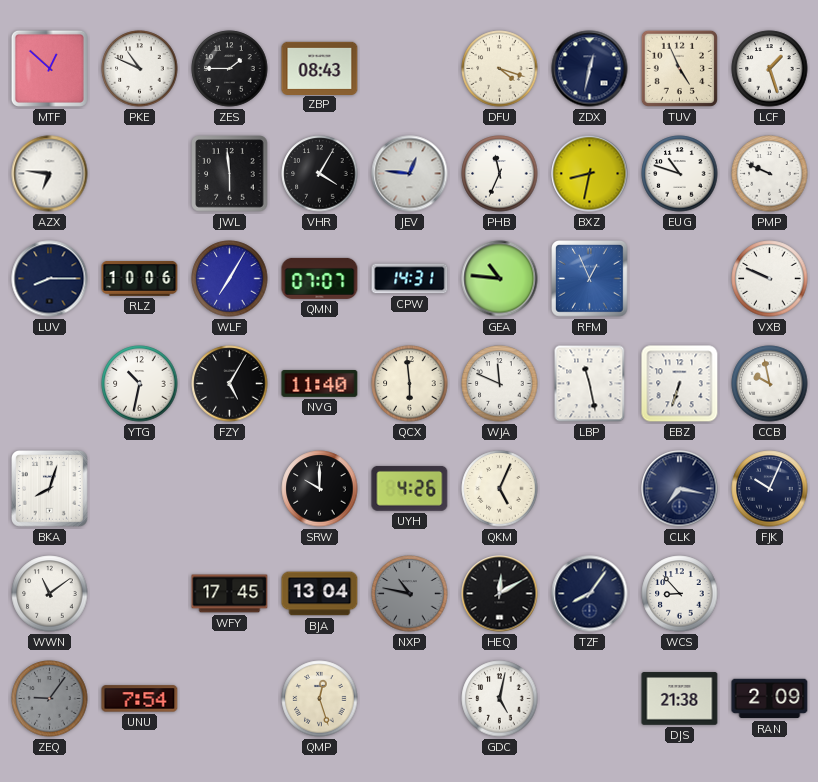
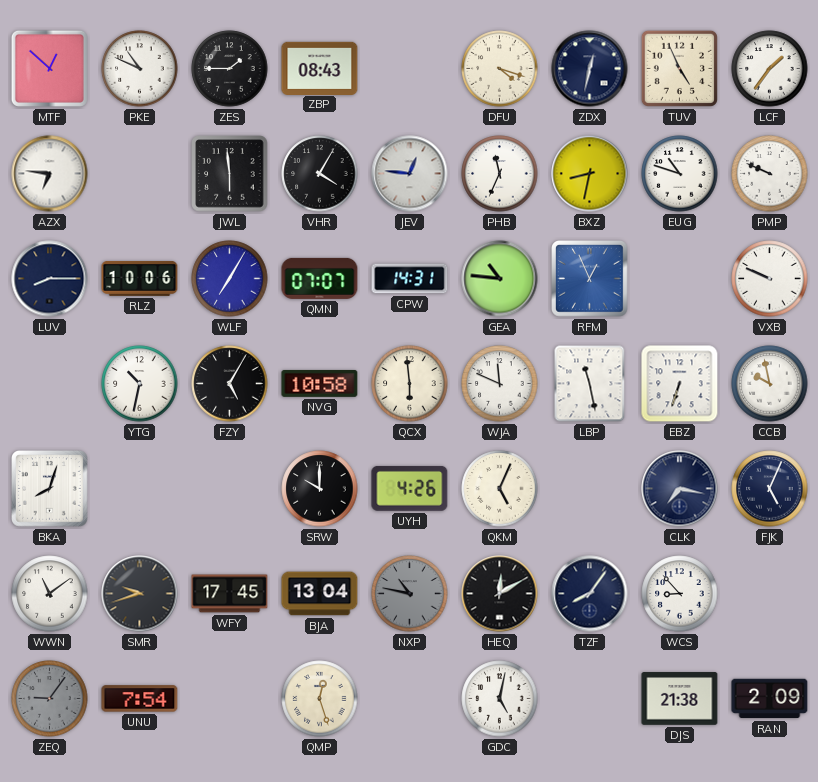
LCF: 1:27 -> 1:36
NVG: 11:40 -> 10:58
FJK: 10:04 -> 5:04
SMR: none -> 9:42
